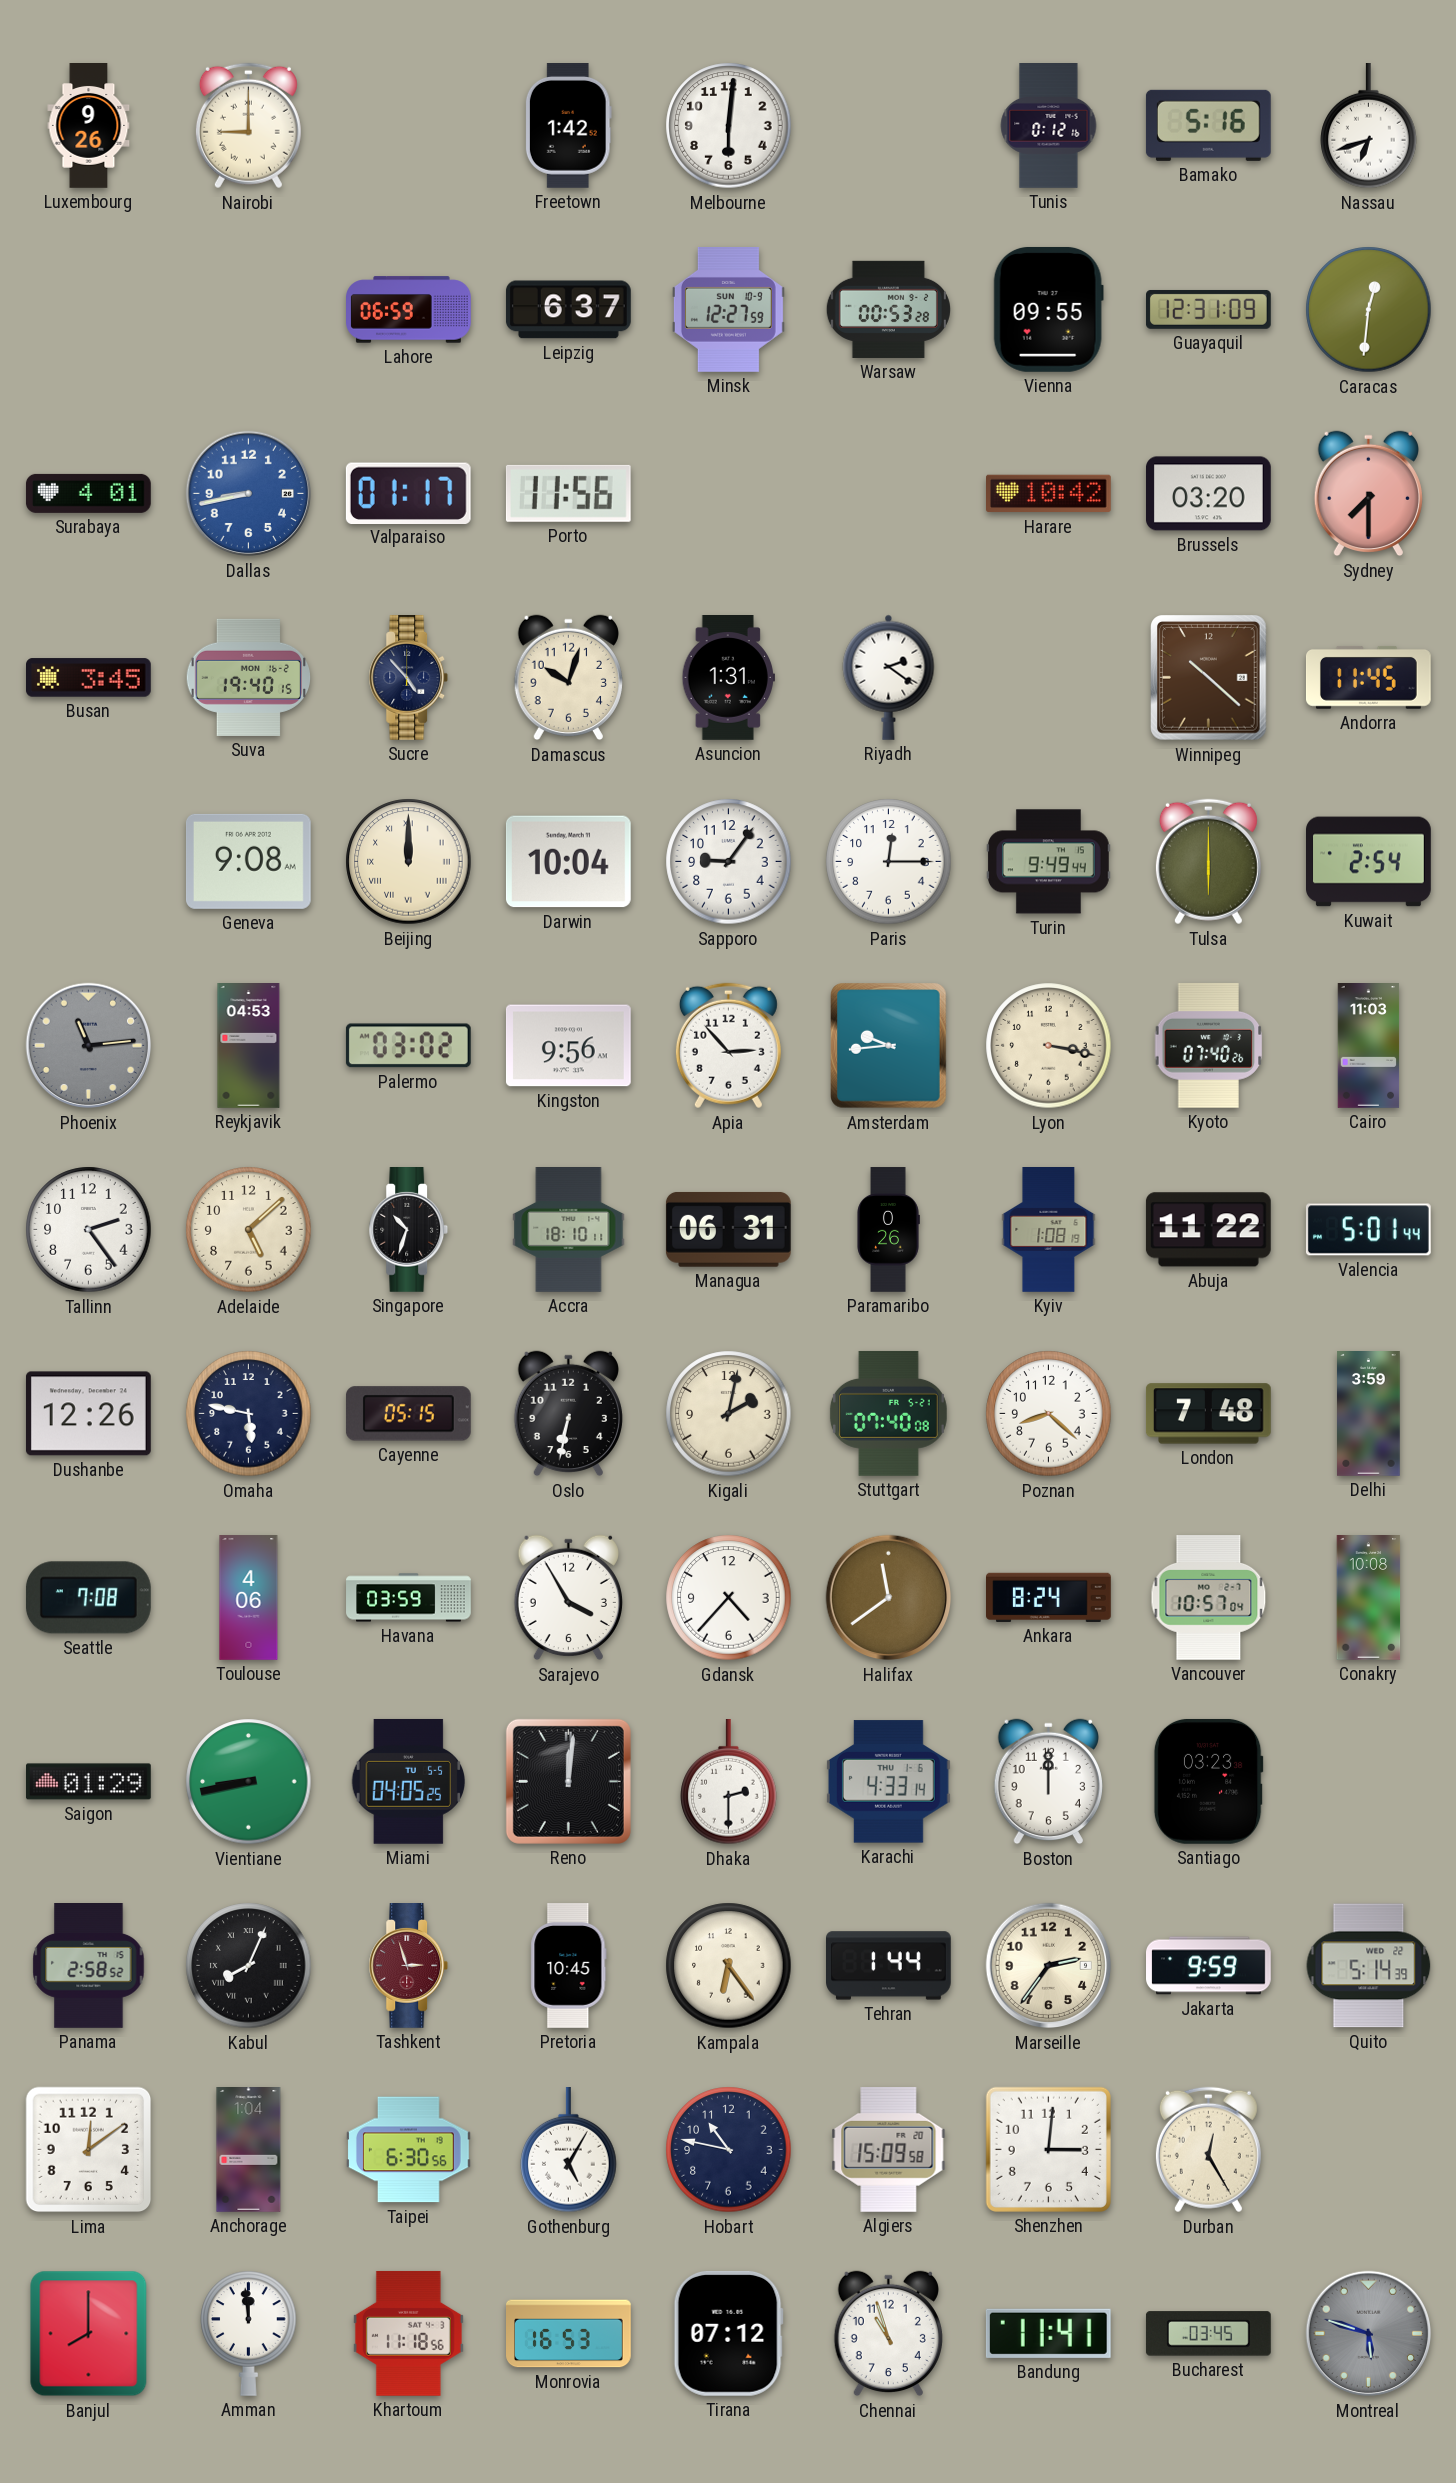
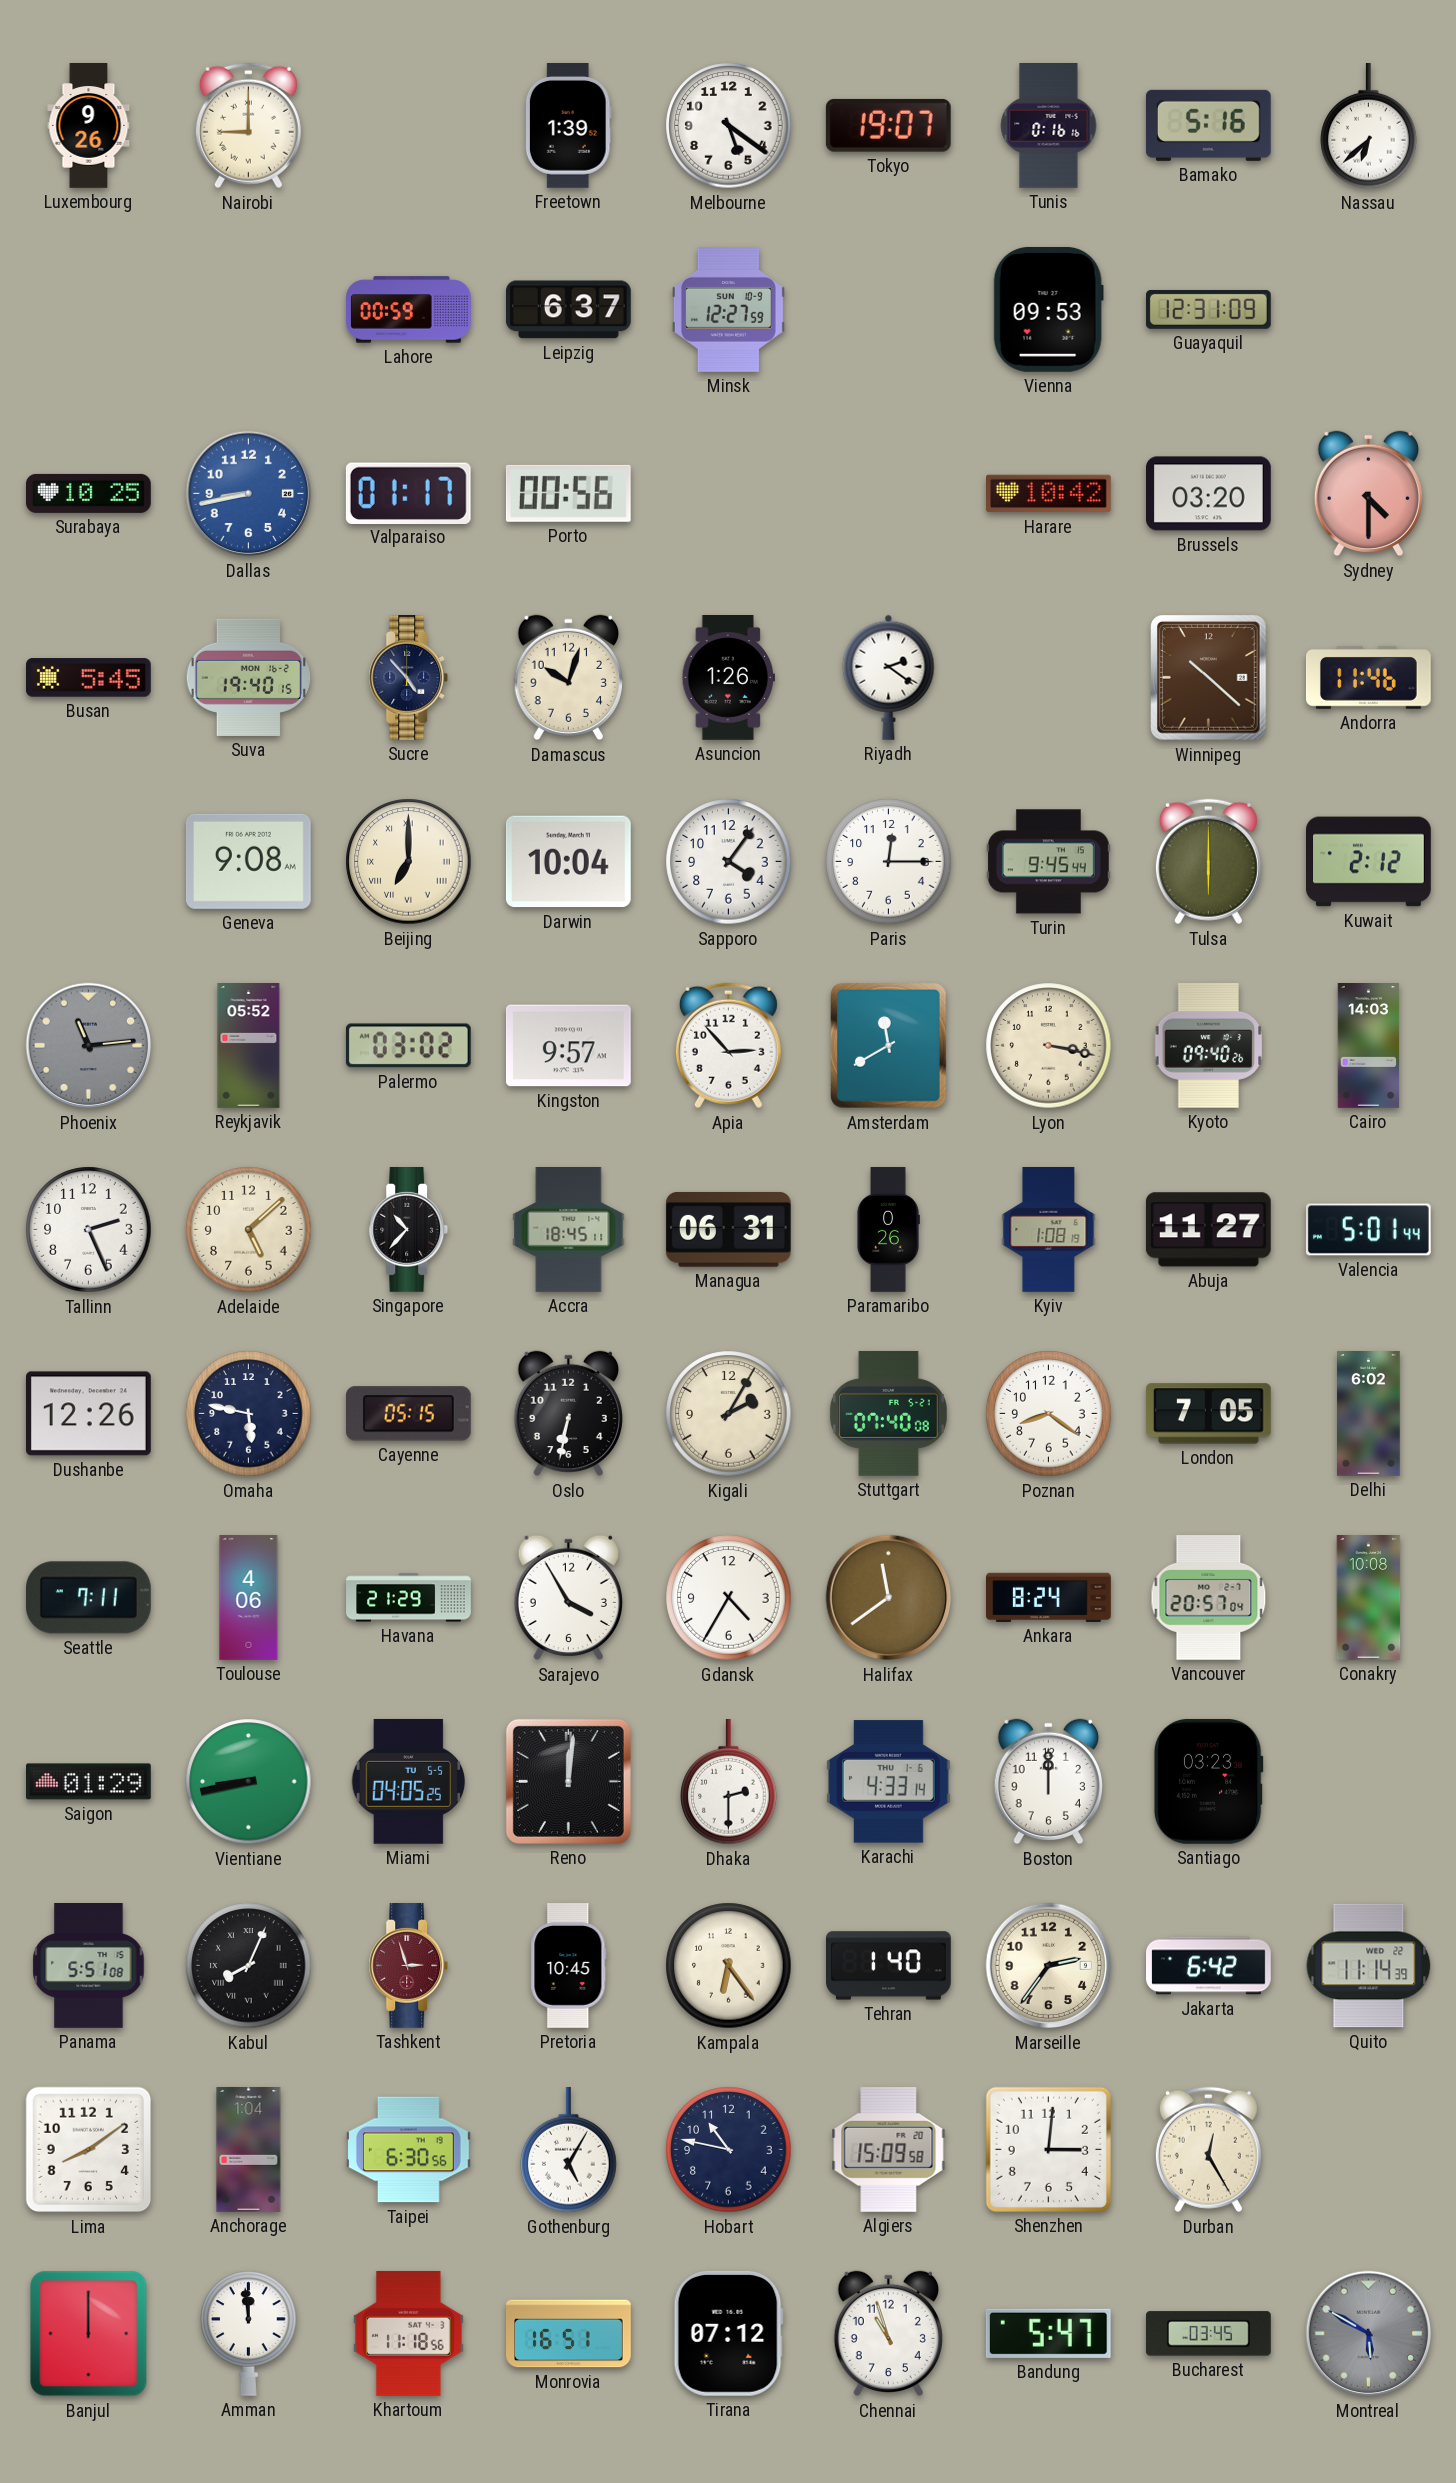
Freetown: 1:42 -> 1:39
Melbourne: 6:01 -> 5:21
Tokyo: none -> 19:07
Tunis: 0:12 -> 0:16
Nassau: 6:42 -> 6:38
Lahore: 06:59 -> 00:59
Warsaw: 00:53 -> none
Vienna: 09:55 -> 09:53
Caracas: 12:31 -> none
Surabaya: 4:01 -> 10:25
Porto: 11:56 -> 00:56
Sydney: 7:30 -> 4:30
Busan: 3:45 -> 5:45
Asuncion: 1:31 -> 1:26
Andorra: 11:45 -> 11:46
Beijing: 12:00 -> 7:00
Sapporo: 9:06 -> 4:06
Turin: 9:49 -> 9:45
Kuwait: 2:54 -> 2:12
Reykjavik: 04:53 -> 05:52
Kingston: 9:56 -> 9:57
Amsterdam: 9:44 -> 11:40
Kyoto: 07:40 -> 09:40
Cairo: 11:03 -> 14:03
Tallinn: 2:24 -> 2:26
Singapore: 10:33 -> 10:37
Accra: 18:10 -> 18:45
Abuja: 11:22 -> 11:27
Kigali: 2:02 -> 2:05
Poznan: 8:22 -> 8:21
London: 7:48 -> 7:05
Delhi: 3:59 -> 6:02
Seattle: 7:08 -> 7:11
Havana: 03:59 -> 21:29
Gdansk: 4:37 -> 4:35
Vancouver: 10:57 -> 20:57
Panama: 2:58 -> 5:51
Tehran: 1:44 -> 1:40
Jakarta: 9:59 -> 6:42
Quito: 5:14 -> 11:14
Lima: 12:09 -> 8:09
Banjul: 8:00 -> 12:00
Monrovia: 16:53 -> 16:51
Bandung: 11:41 -> 5:47
Montreal: 5:48 -> 5:50
